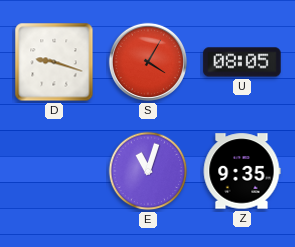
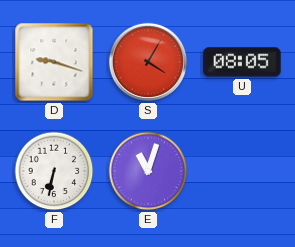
F: none -> 6:32
Z: 9:35 -> none
